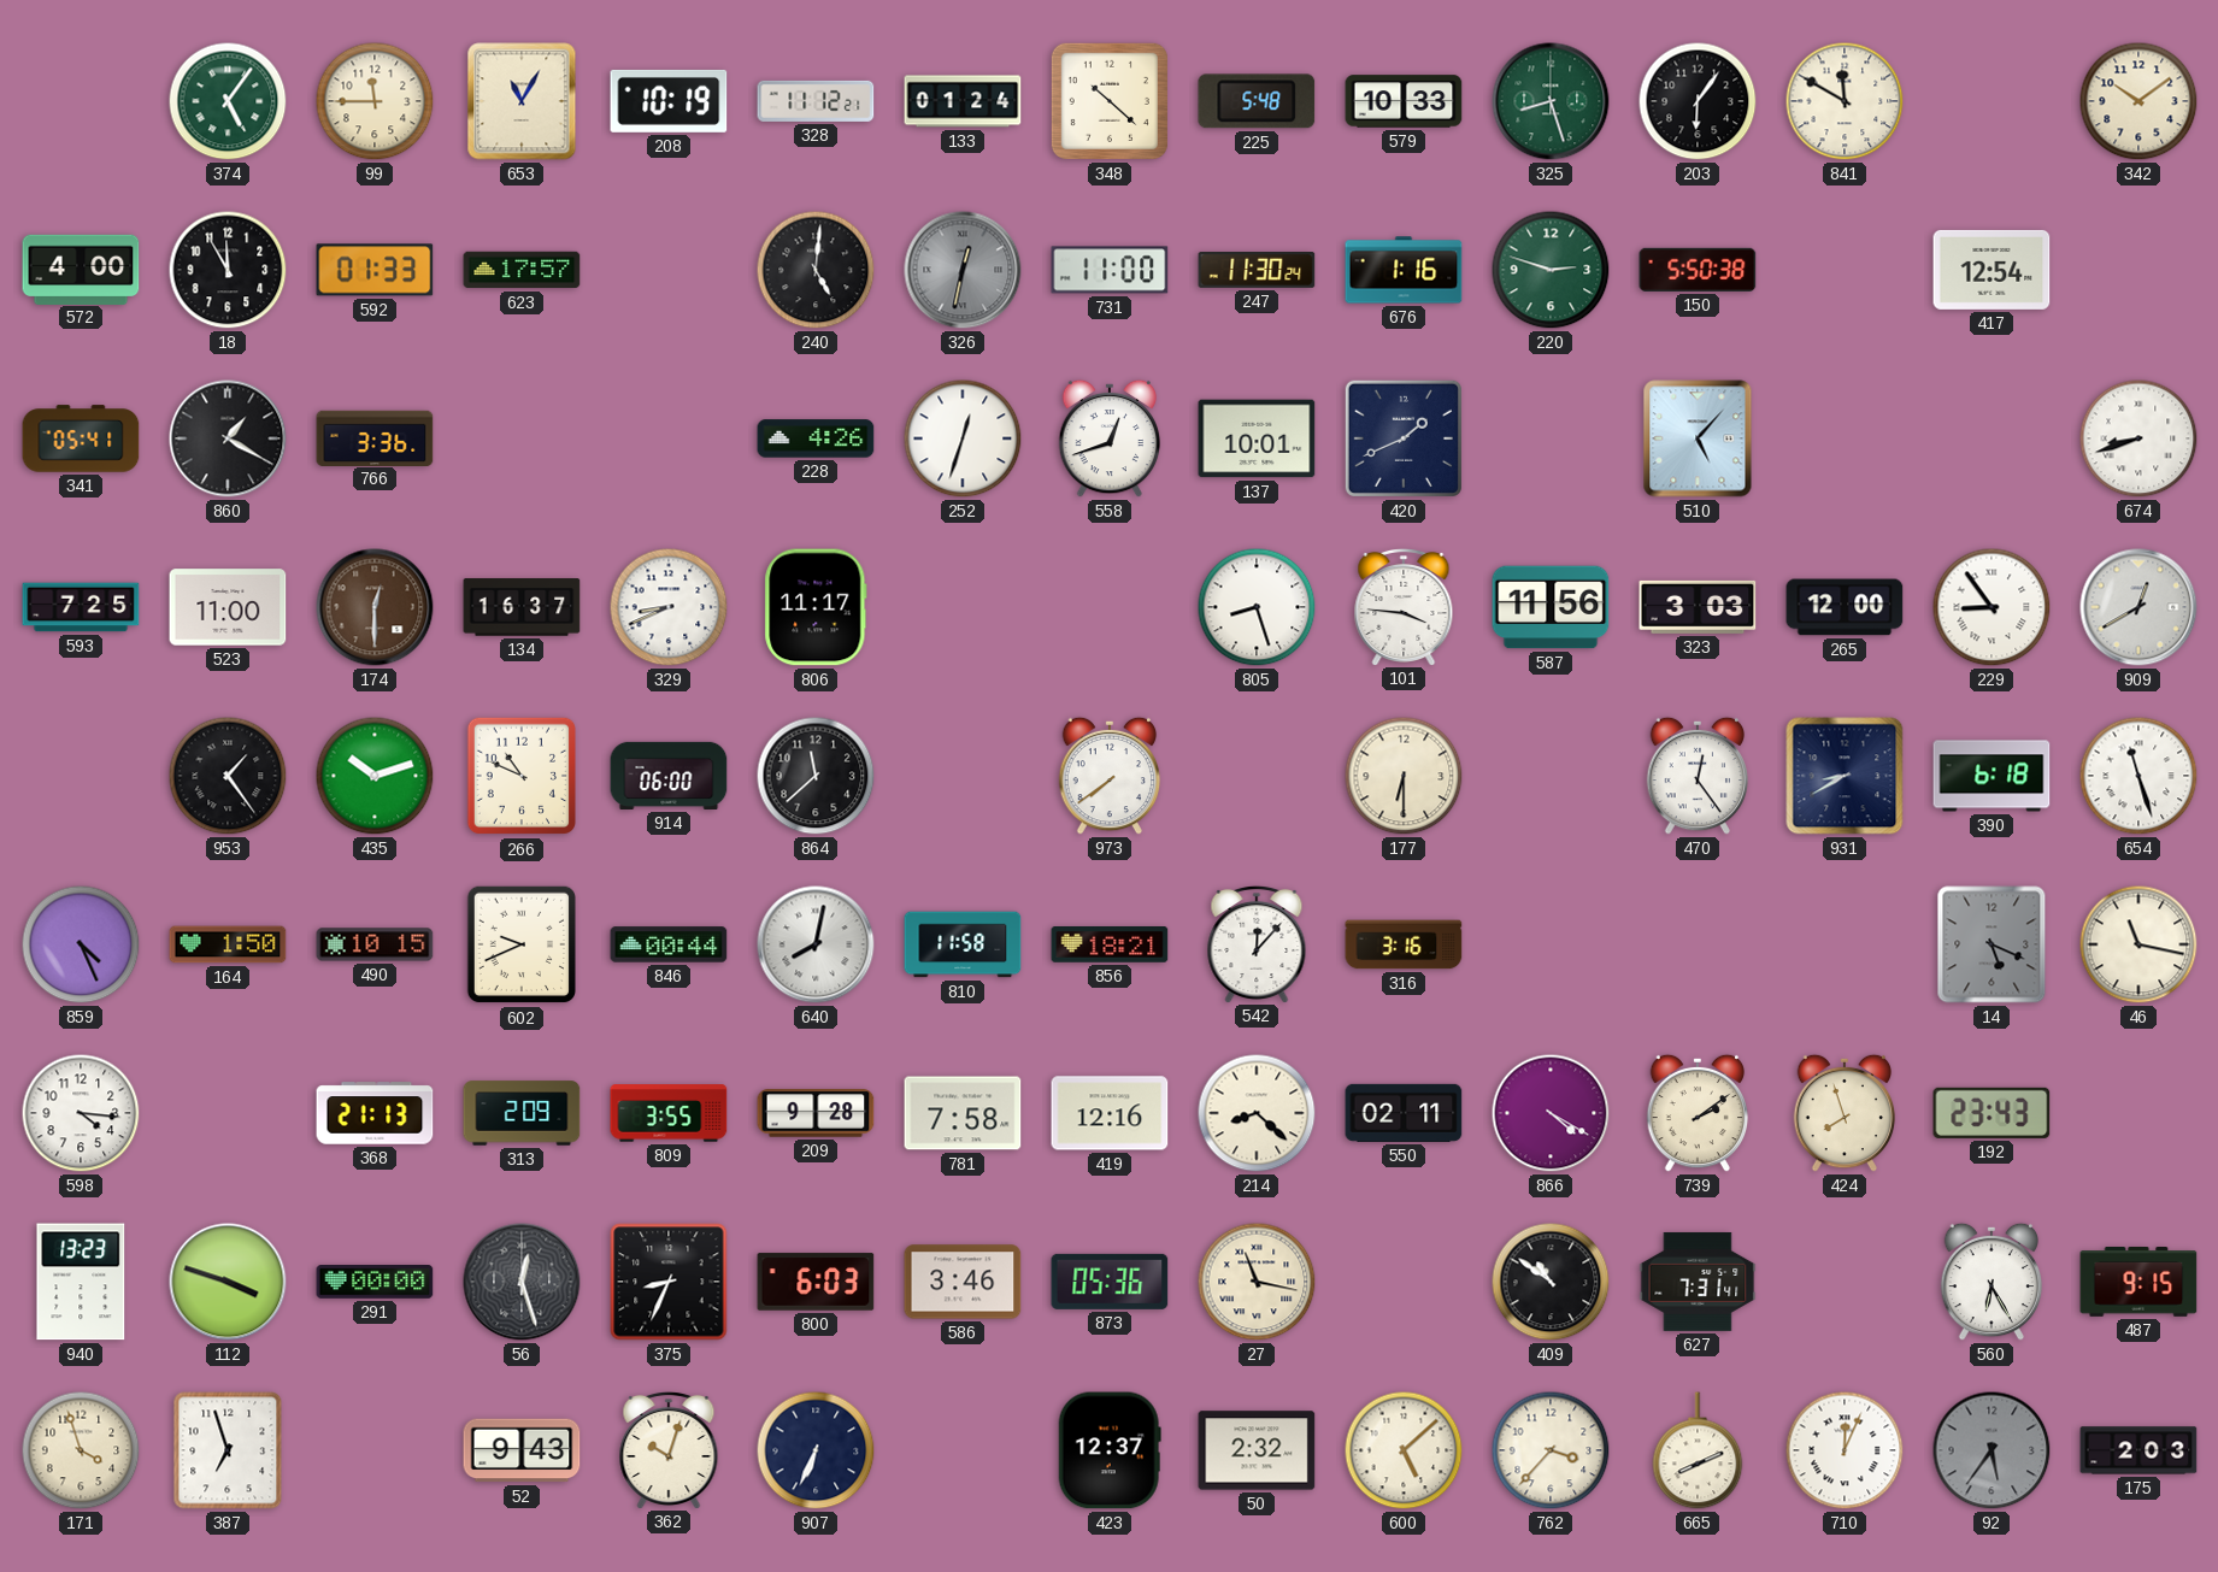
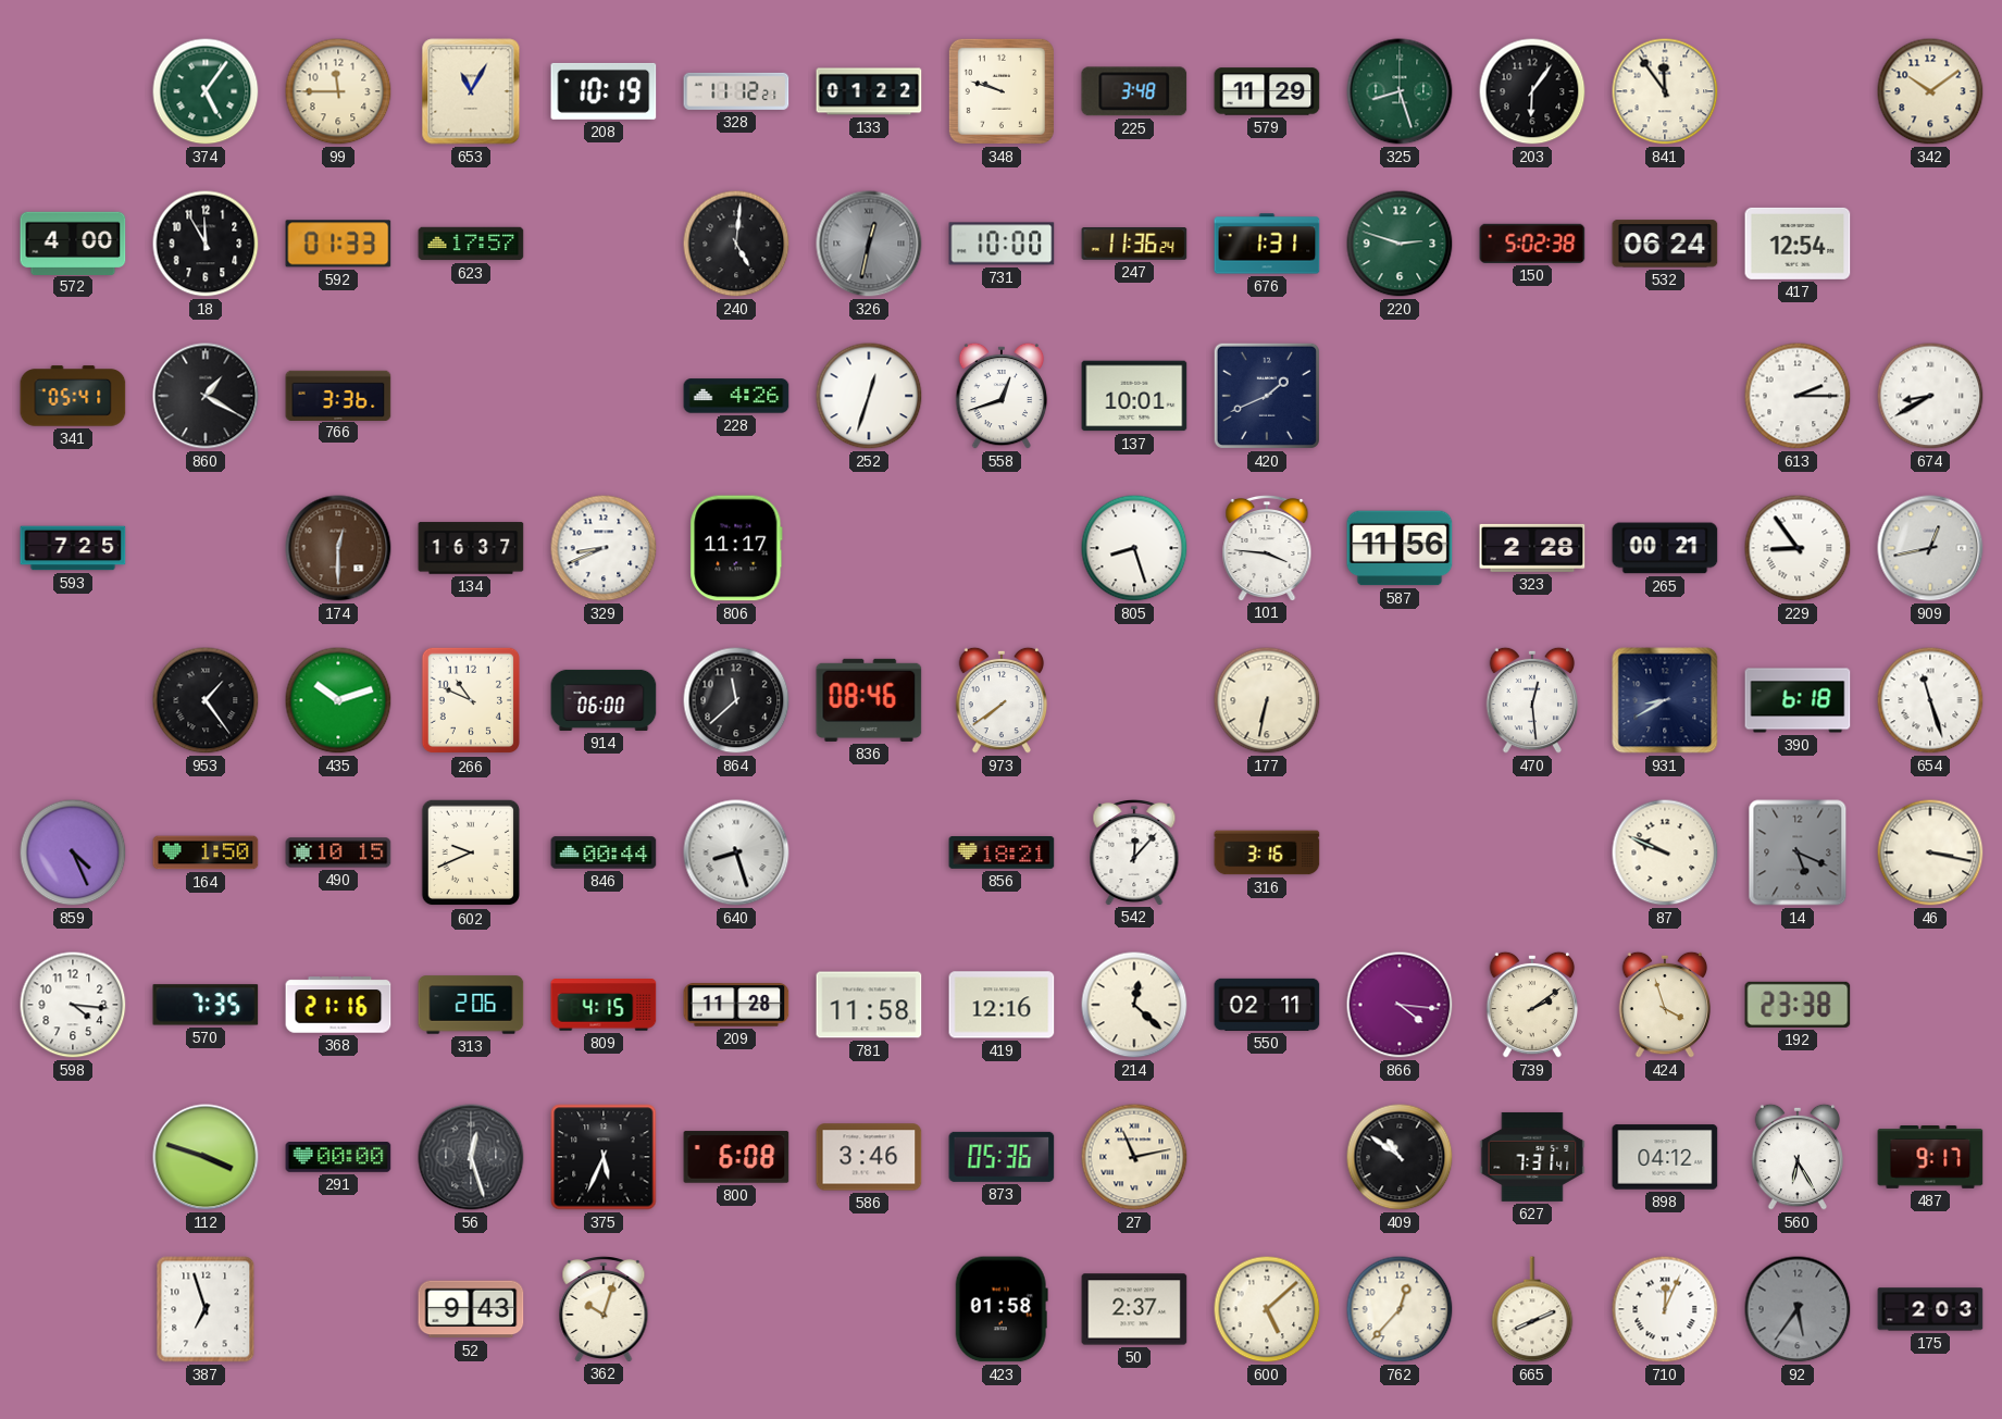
133: 01:24 -> 01:22
348: 10:22 -> 9:48
225: 5:48 -> 3:48
579: 10:33 -> 11:29
841: 11:50 -> 11:54
731: 11:00 -> 10:00
247: 11:30 -> 11:36
676: 1:16 -> 1:31
150: 5:50 -> 5:02
532: none -> 06:24
510: 5:07 -> none
613: none -> 2:15
674: 8:42 -> 8:40
523: 11:00 -> none
323: 3:03 -> 2:28
265: 12:00 -> 00:21
909: 12:40 -> 12:43
836: none -> 08:46
177: 6:30 -> 6:32
470: 12:24 -> 12:29
640: 8:02 -> 8:27
810: 11:58 -> none
87: none -> 9:49
46: 11:17 -> 3:17
570: none -> 7:35
368: 21:13 -> 21:16
313: 2:09 -> 2:06
809: 3:55 -> 4:15
209: 9:28 -> 11:28
781: 7:58 -> 11:58
214: 8:22 -> 12:22
866: 4:20 -> 4:16
424: 7:57 -> 3:57
192: 23:43 -> 23:38
940: 13:23 -> none
375: 8:34 -> 5:34
800: 6:03 -> 6:08
27: 11:17 -> 11:13
898: none -> 04:12
487: 9:15 -> 9:17
171: 3:57 -> none
907: 6:34 -> none
423: 12:37 -> 01:58
50: 2:32 -> 2:37
762: 3:37 -> 12:37
